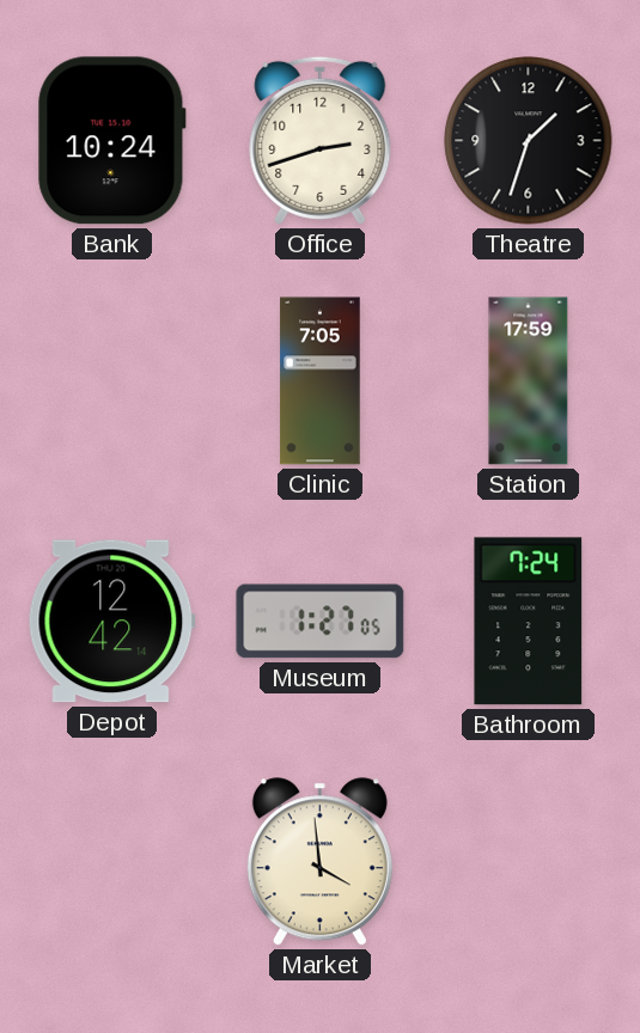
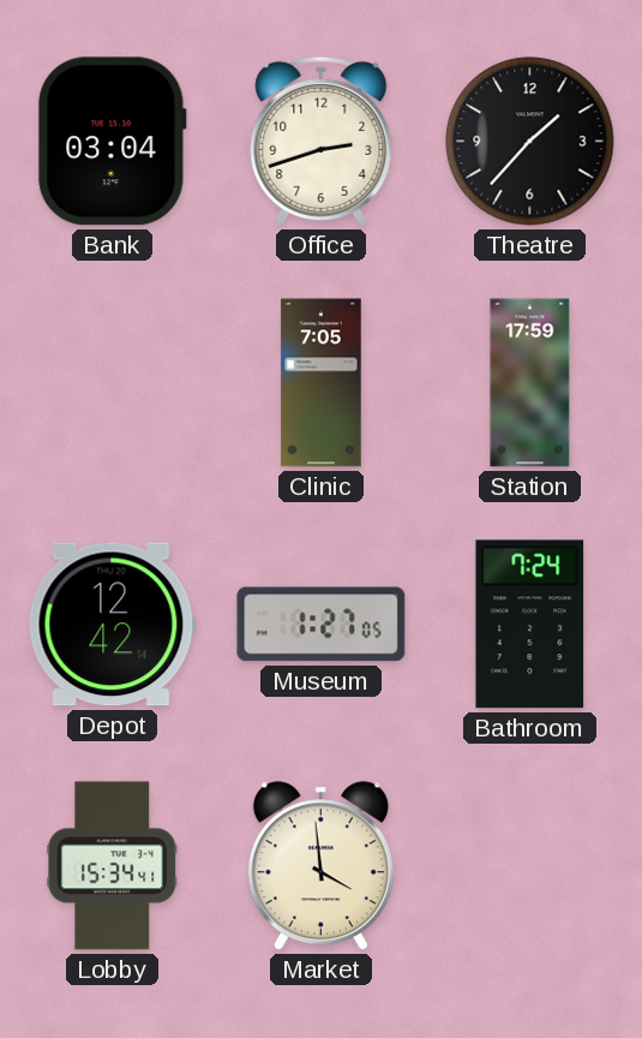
Bank: 10:24 -> 03:04
Theatre: 1:33 -> 1:37
Lobby: none -> 15:34
